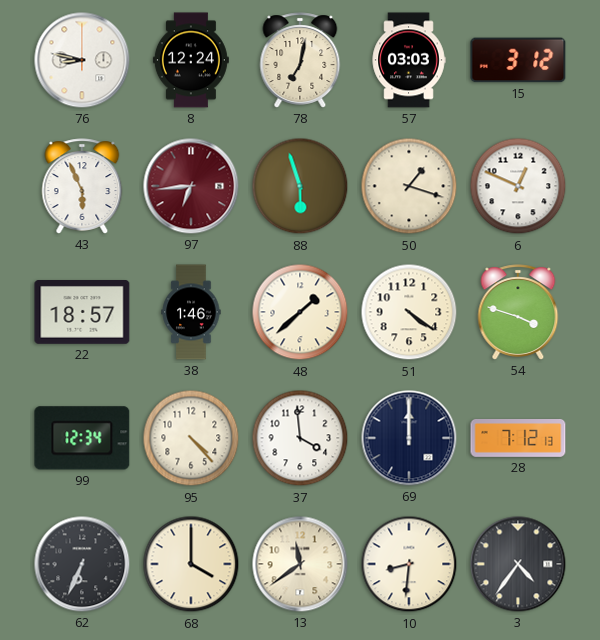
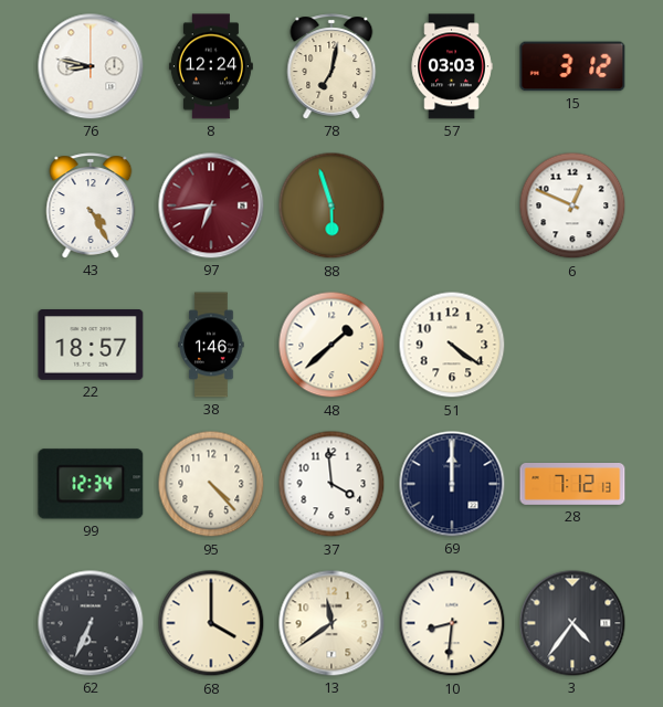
43: 5:56 -> 4:25
50: 1:18 -> none
54: 3:48 -> none
